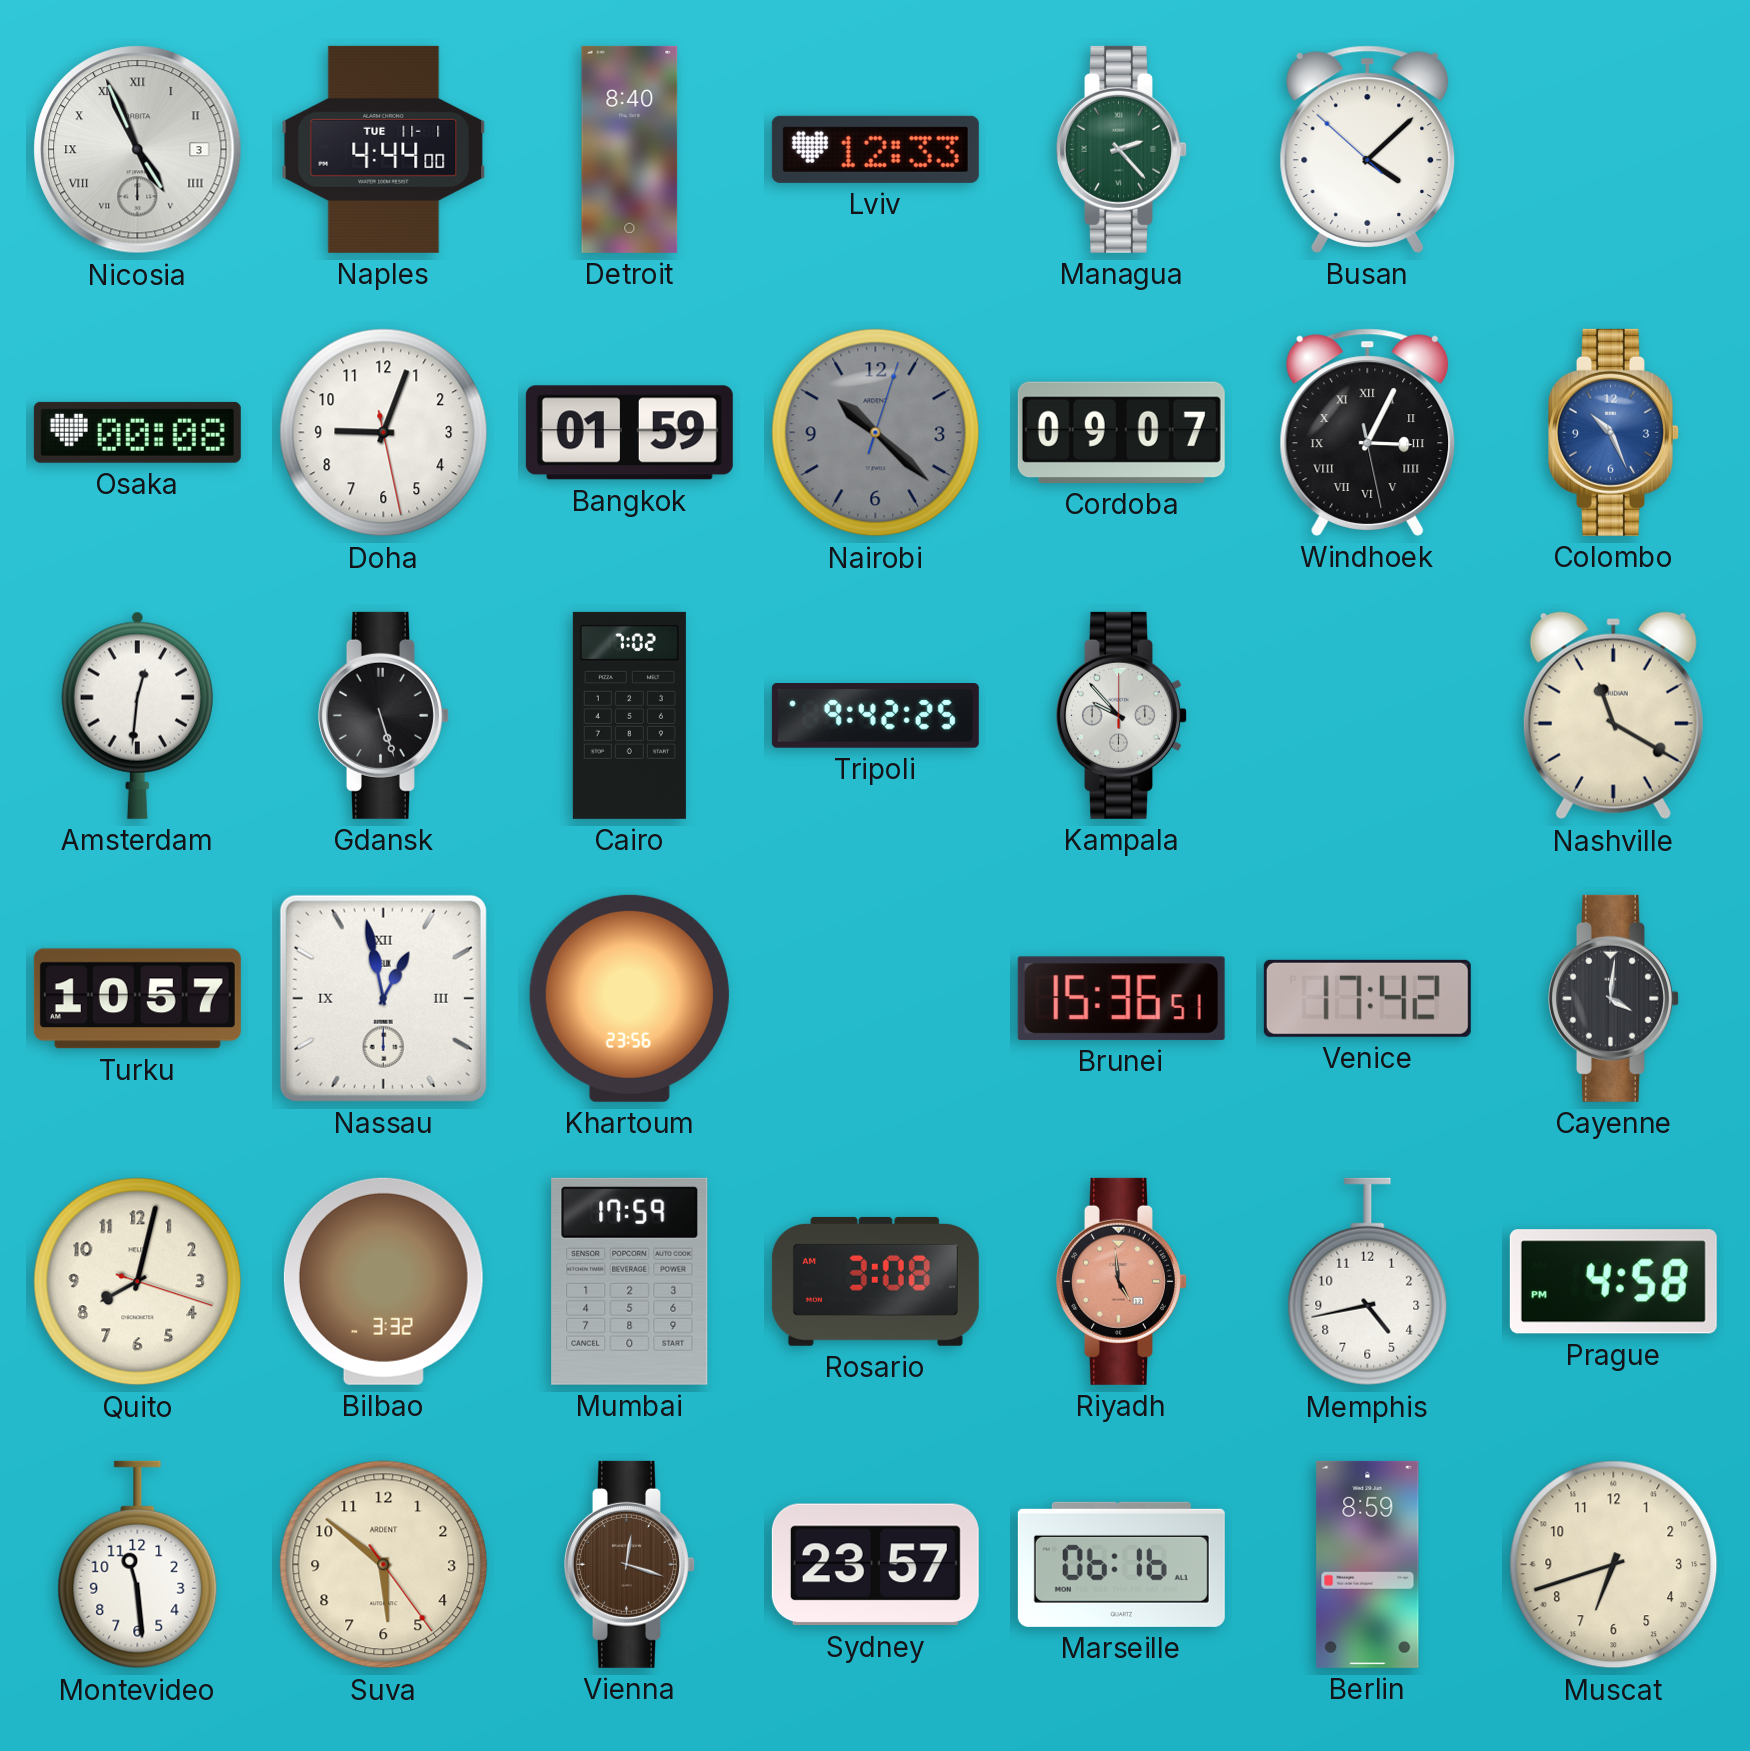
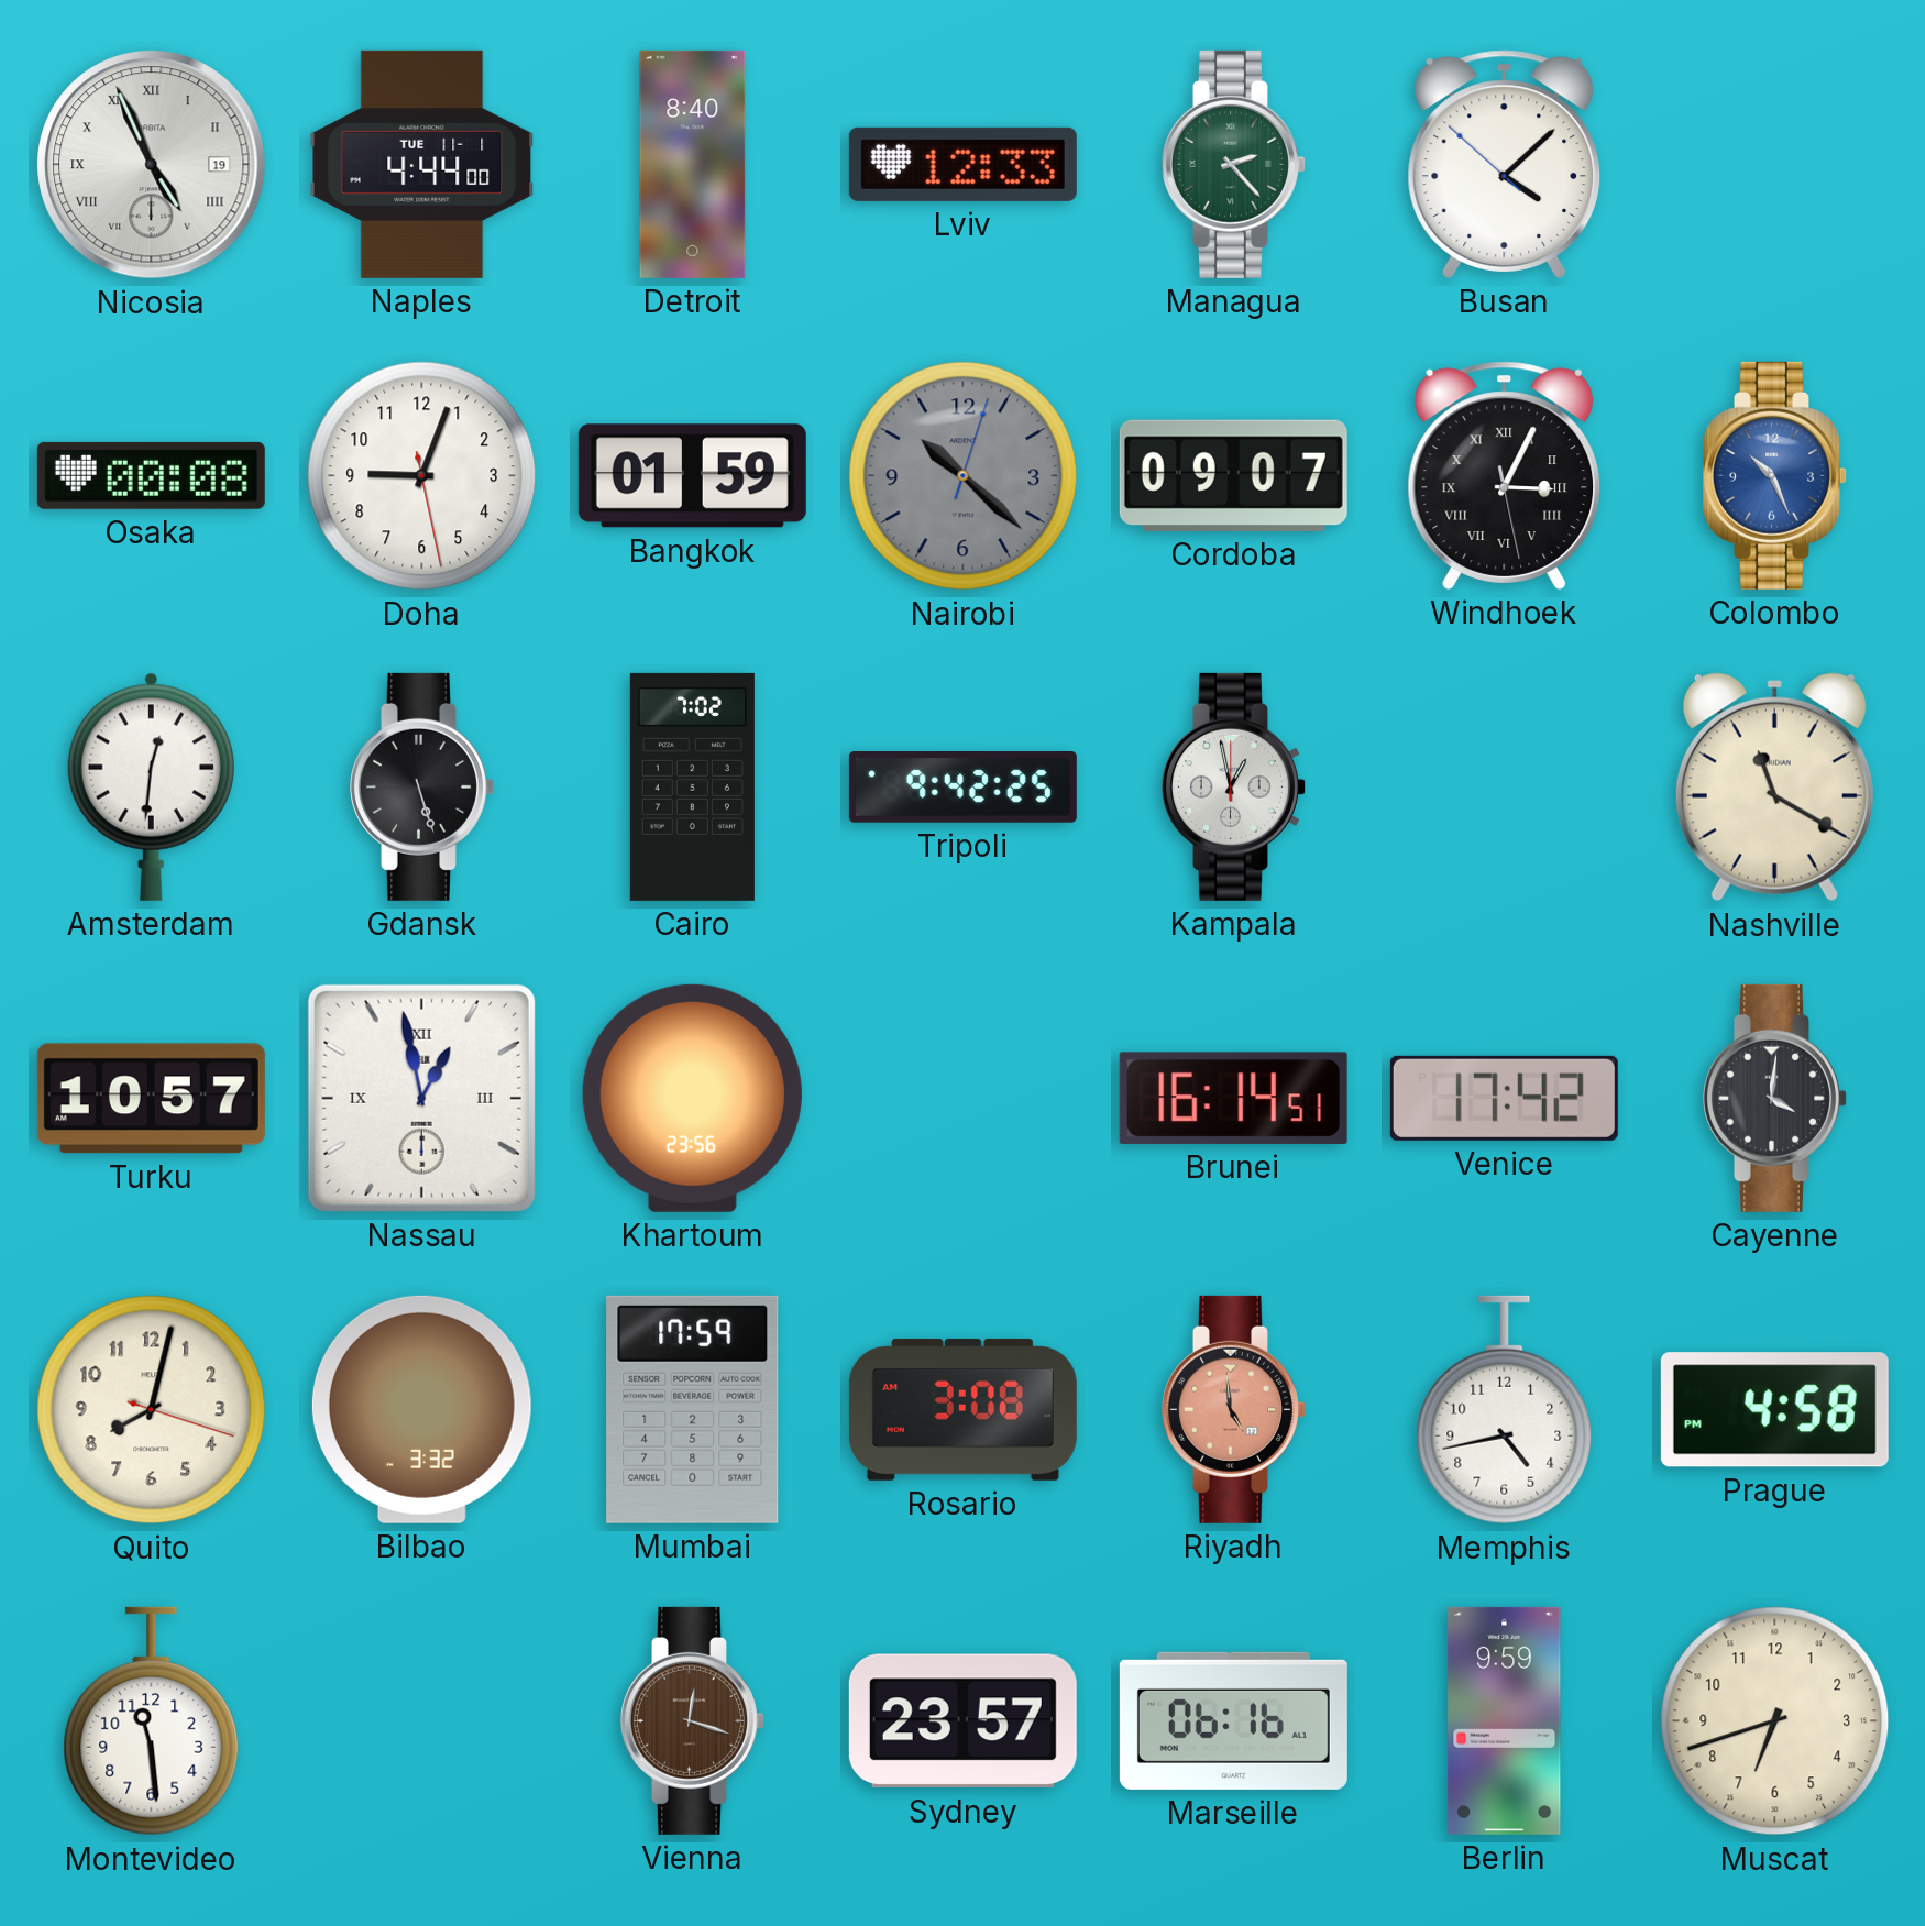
Nicosia date: 3 -> 19
Kampala: 9:53 -> 12:58
Brunei: 15:36 -> 16:14
Suva: 5:51 -> none
Berlin: 8:59 -> 9:59
